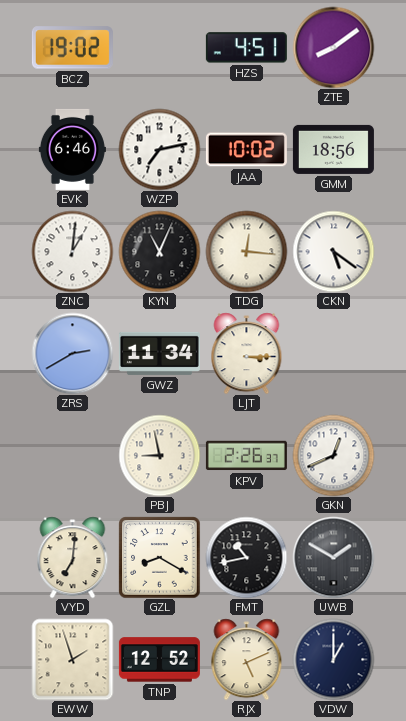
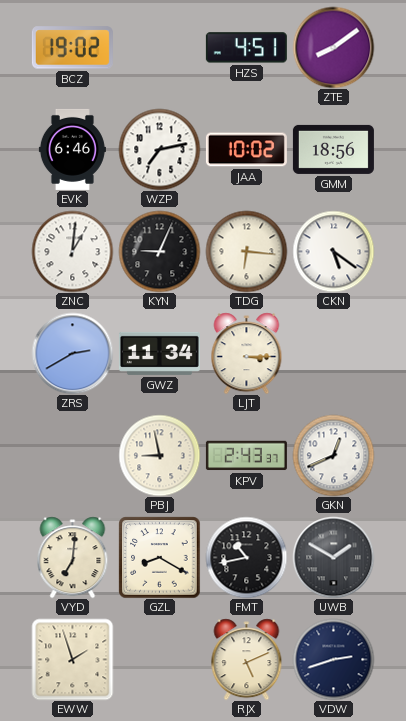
KYN: 11:04 -> 9:04
TDG: 12:16 -> 6:16
KPV: 2:26 -> 2:43
TNP: 12:52 -> none
VDW: 1:00 -> 2:42
